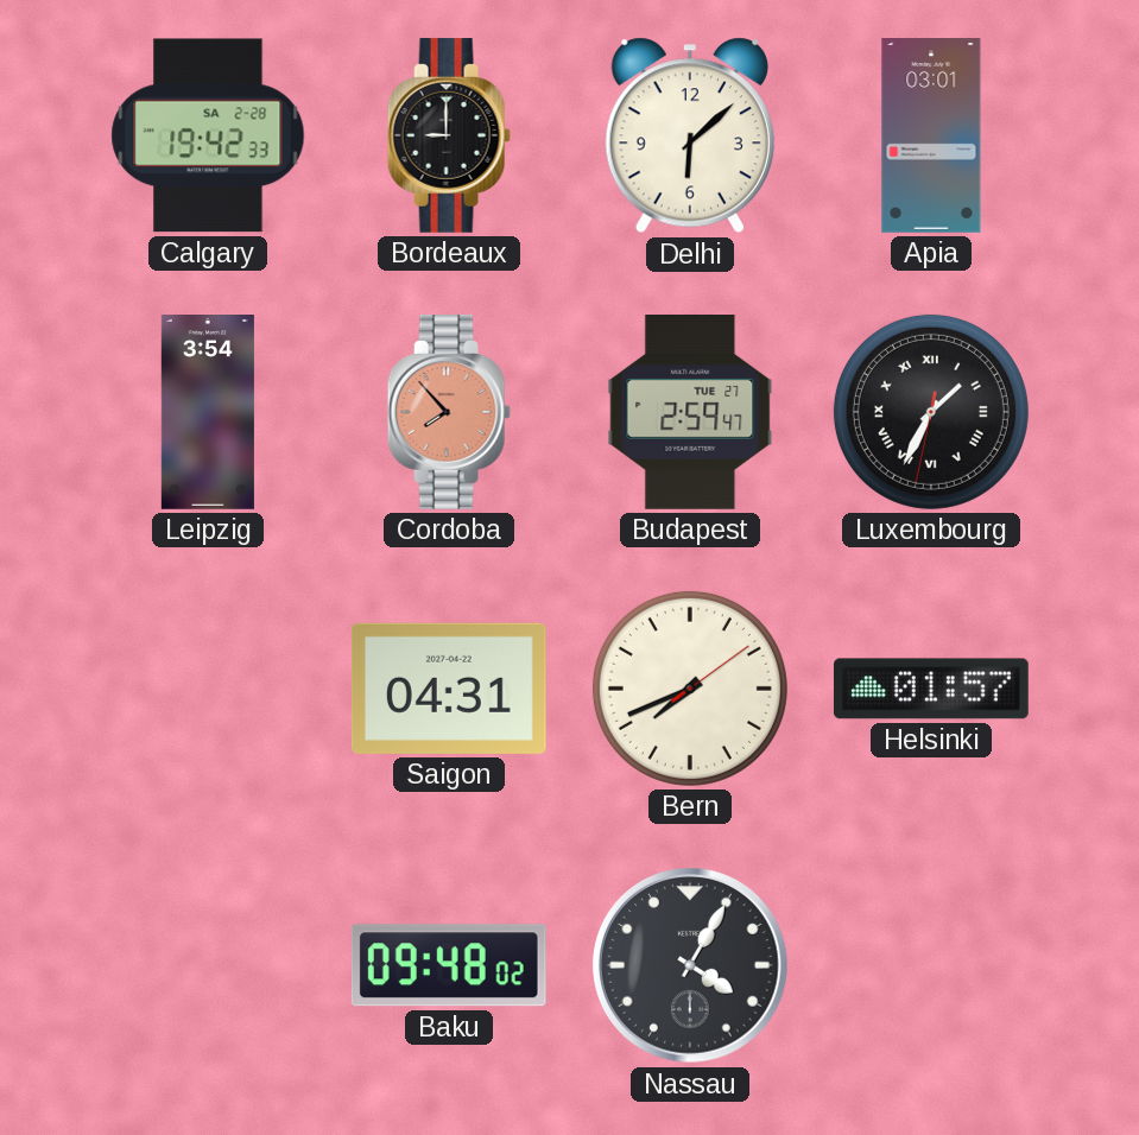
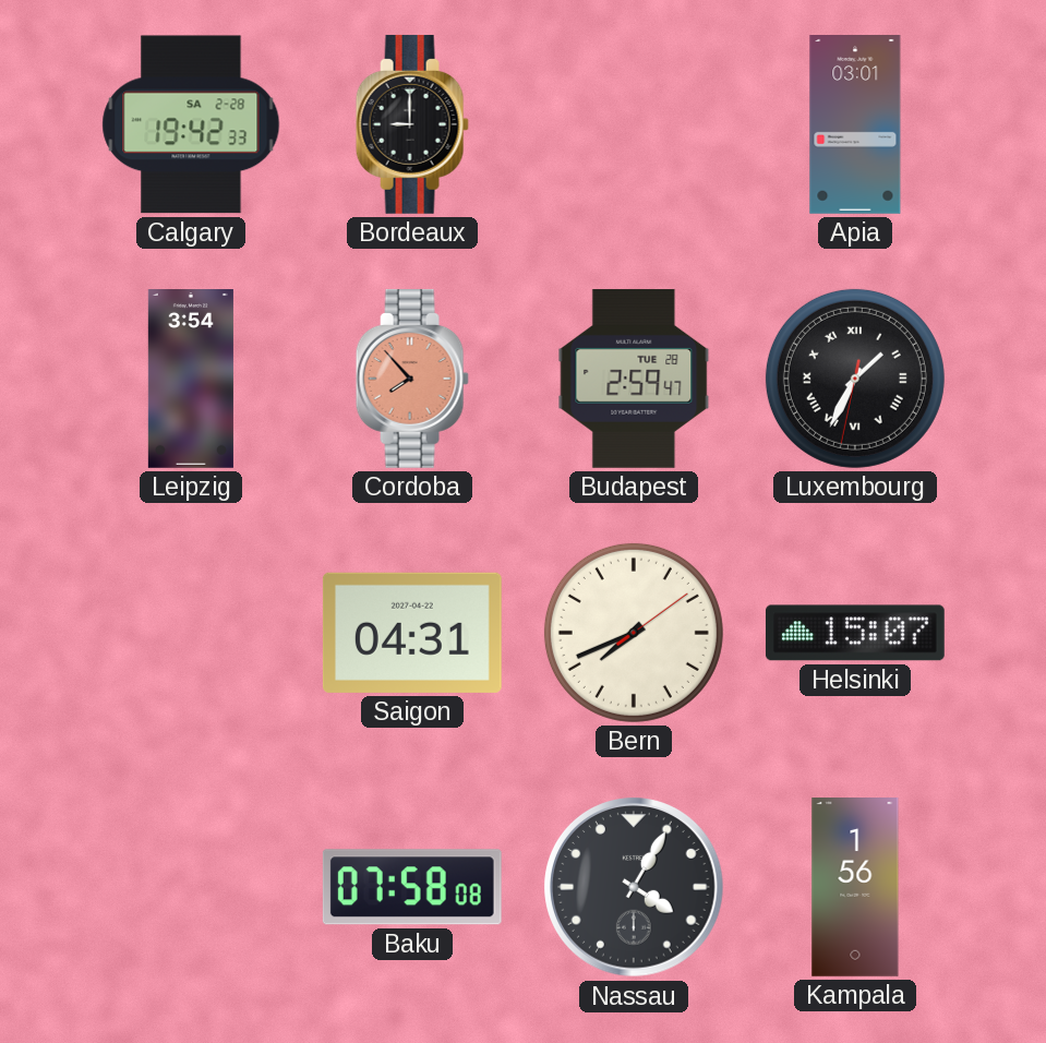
Delhi: 6:08 -> none
Budapest date: TUE 27 -> TUE 28
Helsinki: 01:57 -> 15:07
Baku: 09:48 -> 07:58
Kampala: none -> 1:56
